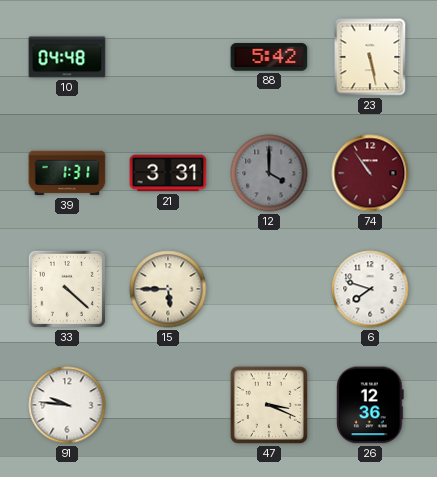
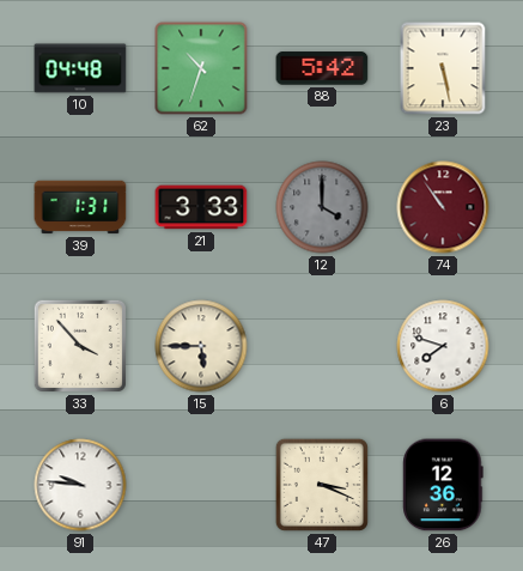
62: none -> 10:33
21: 3:31 -> 3:33
33: 4:22 -> 3:53
